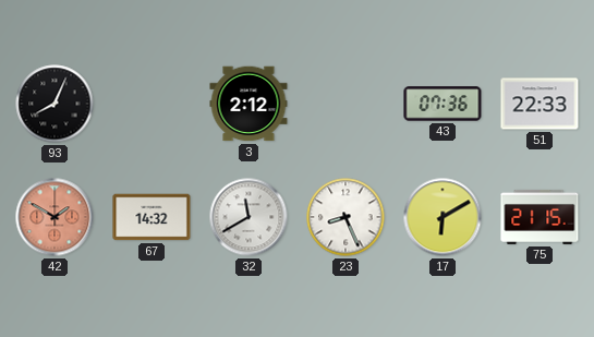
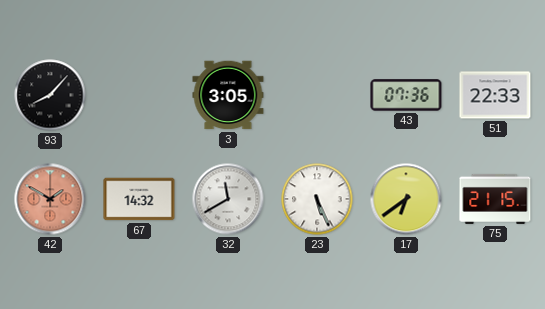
93: 8:04 -> 8:07
3: 2:12 -> 3:05
23: 8:26 -> 5:26
17: 6:10 -> 6:39
